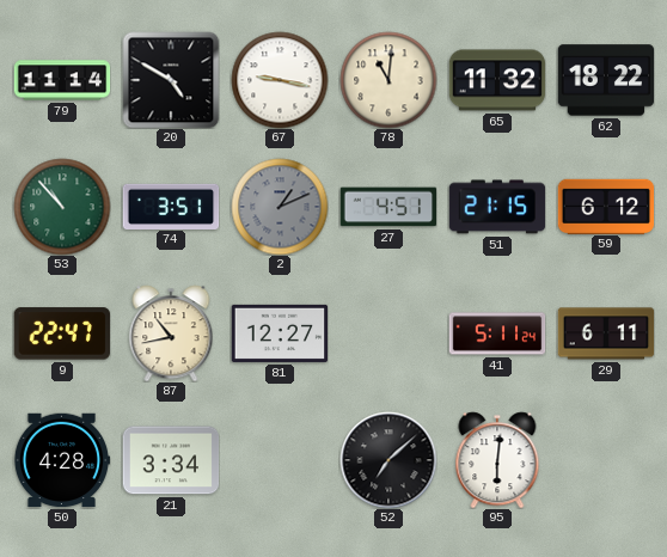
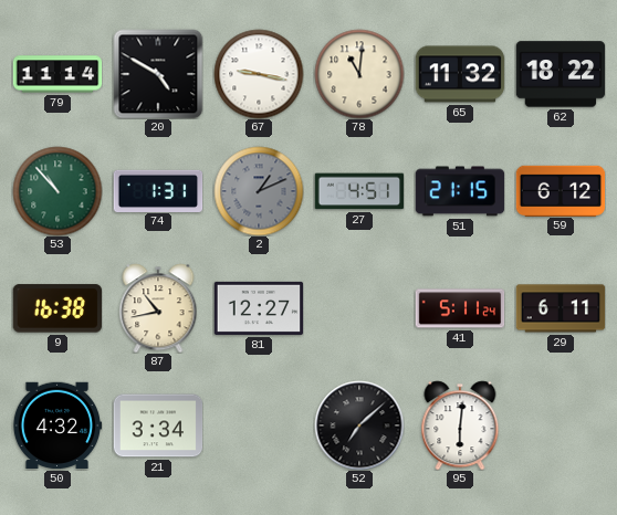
74: 3:51 -> 1:31
9: 22:47 -> 16:38
50: 4:28 -> 4:32
